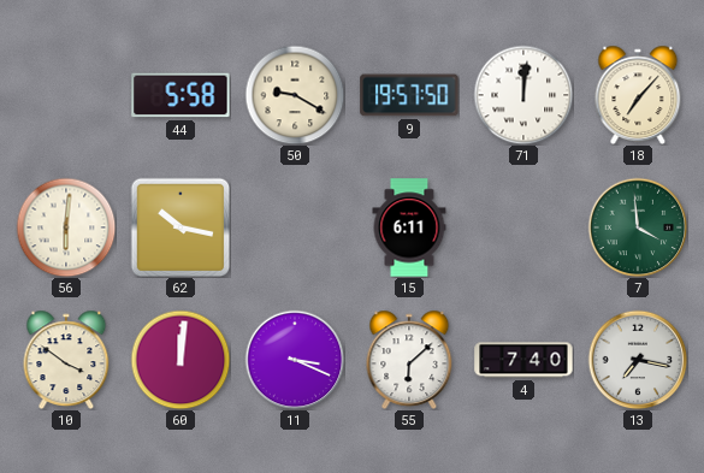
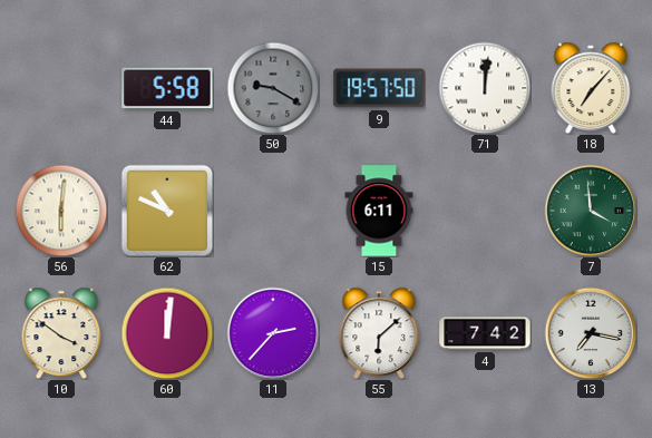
50 dial: cream -> grey
62: 10:17 -> 10:49
11: 3:19 -> 2:37
4: 7:40 -> 7:42
